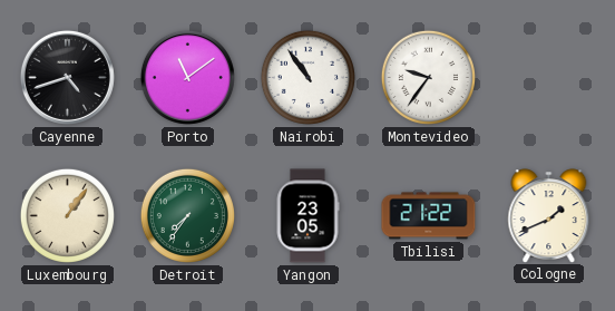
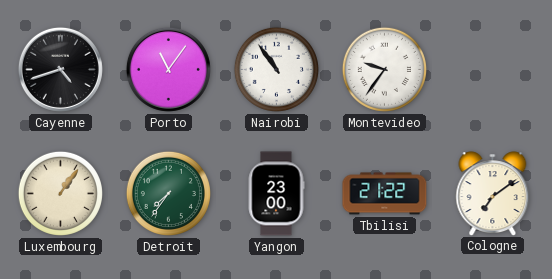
Porto: 11:09 -> 11:06
Yangon: 23:05 -> 23:00
Cologne: 1:41 -> 7:09
